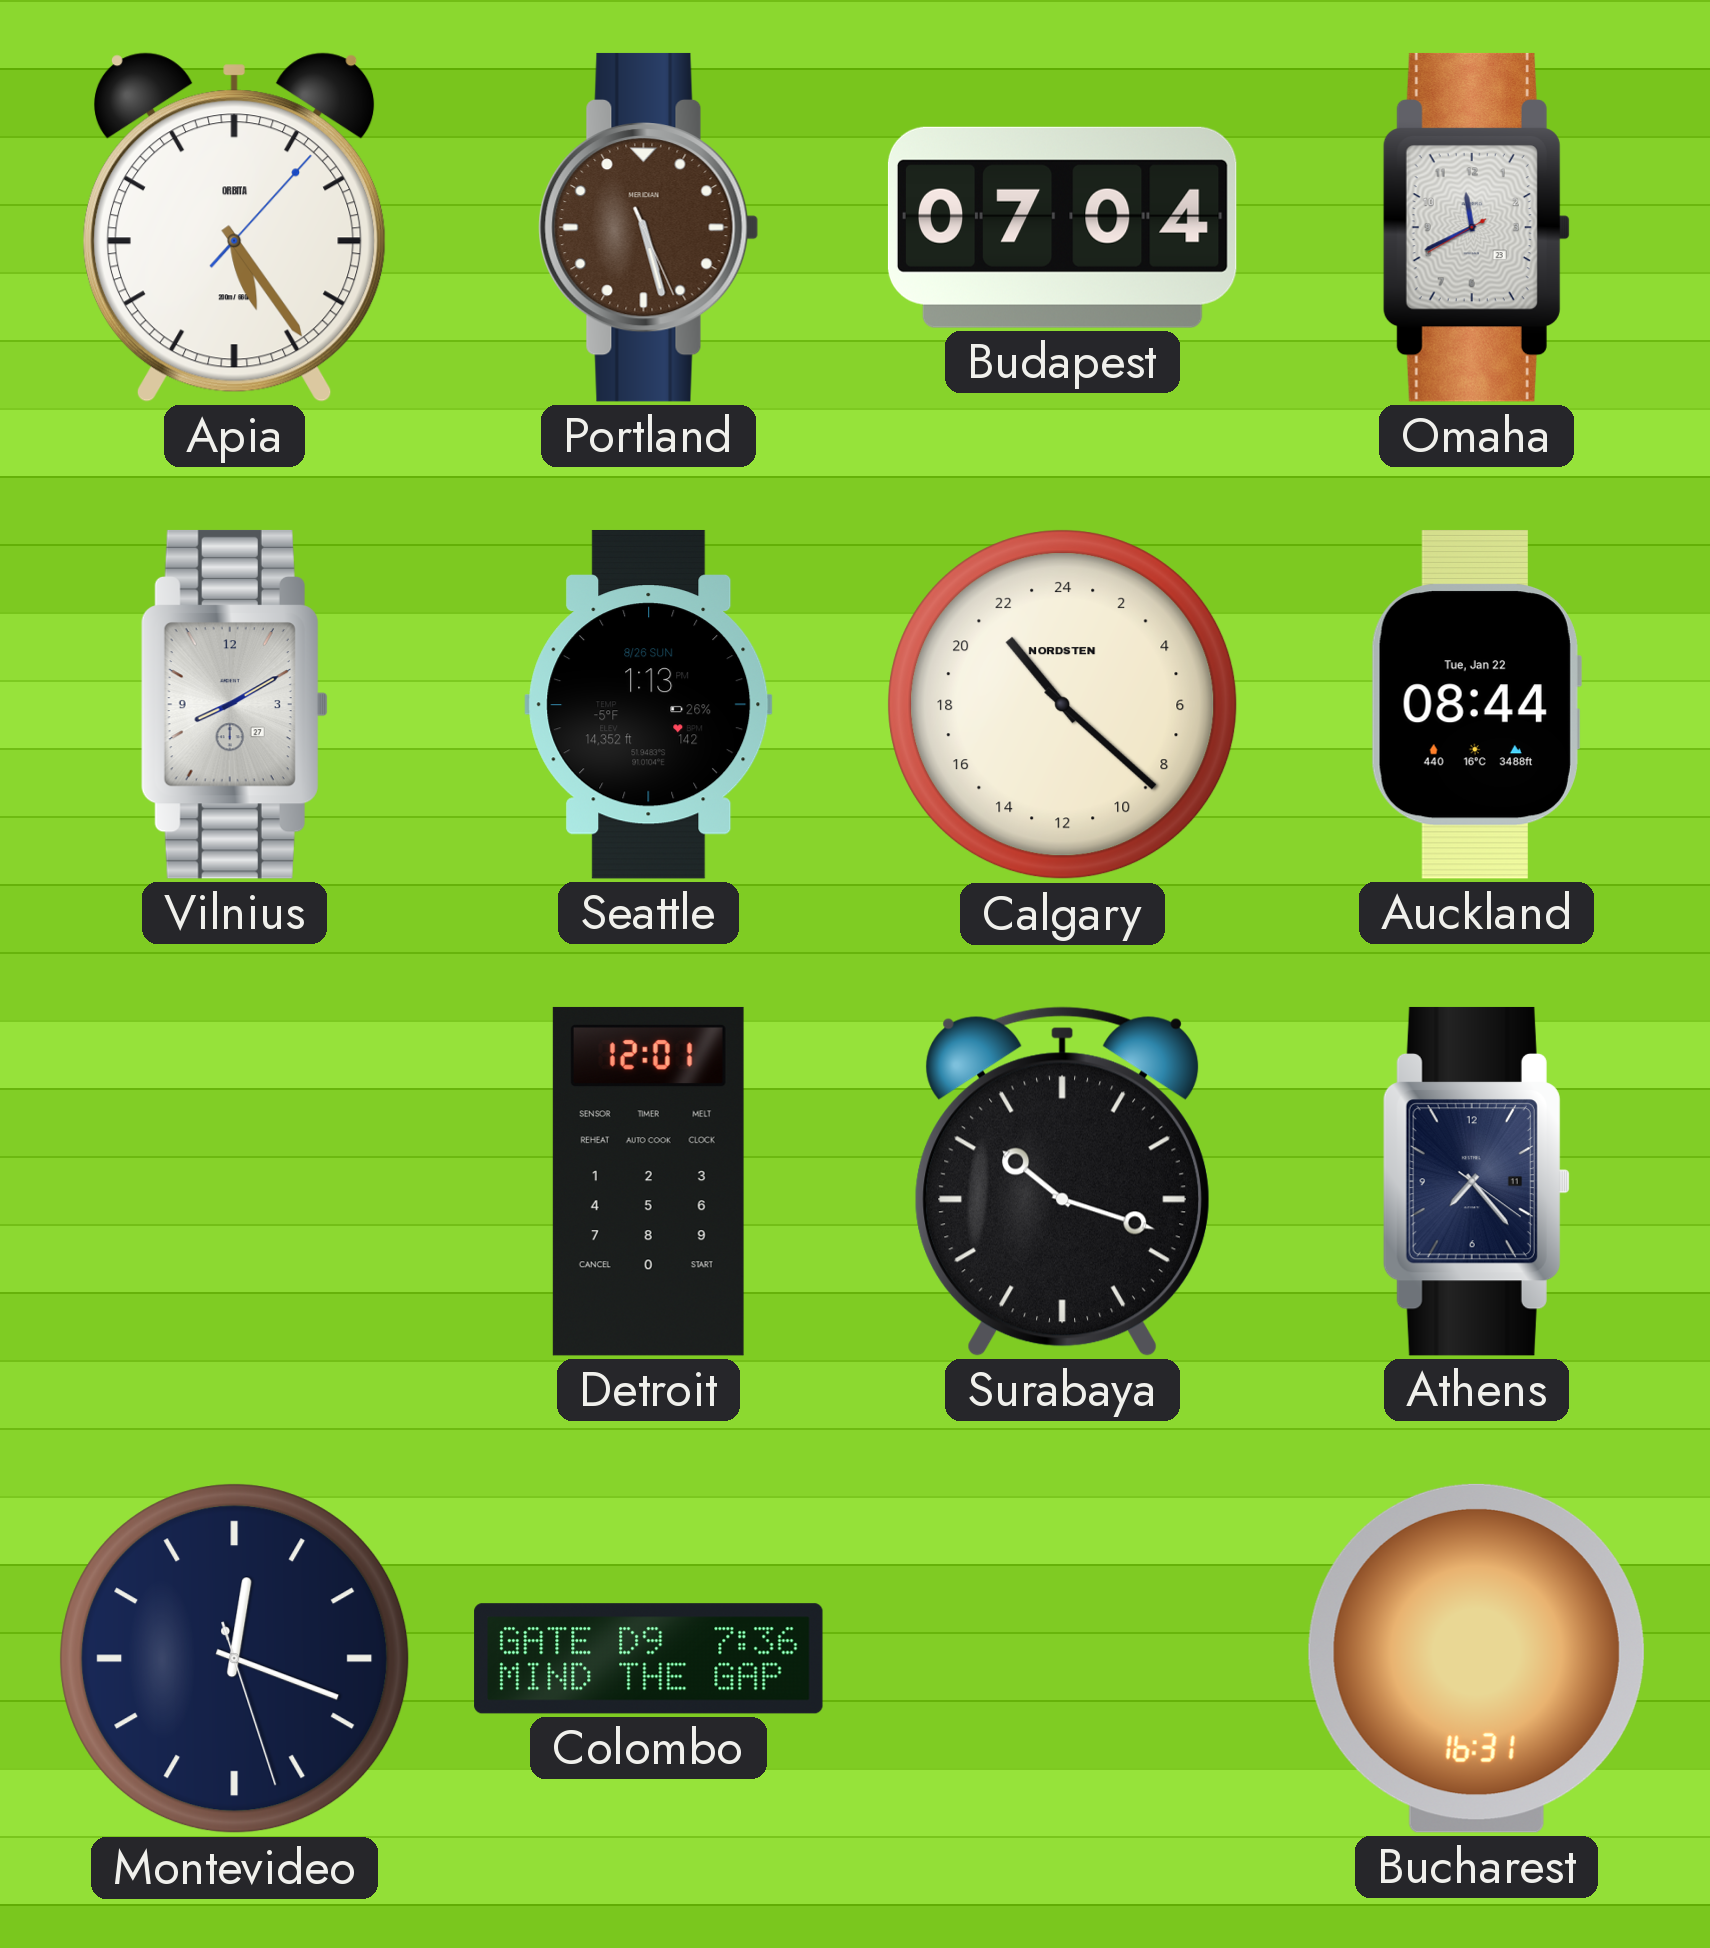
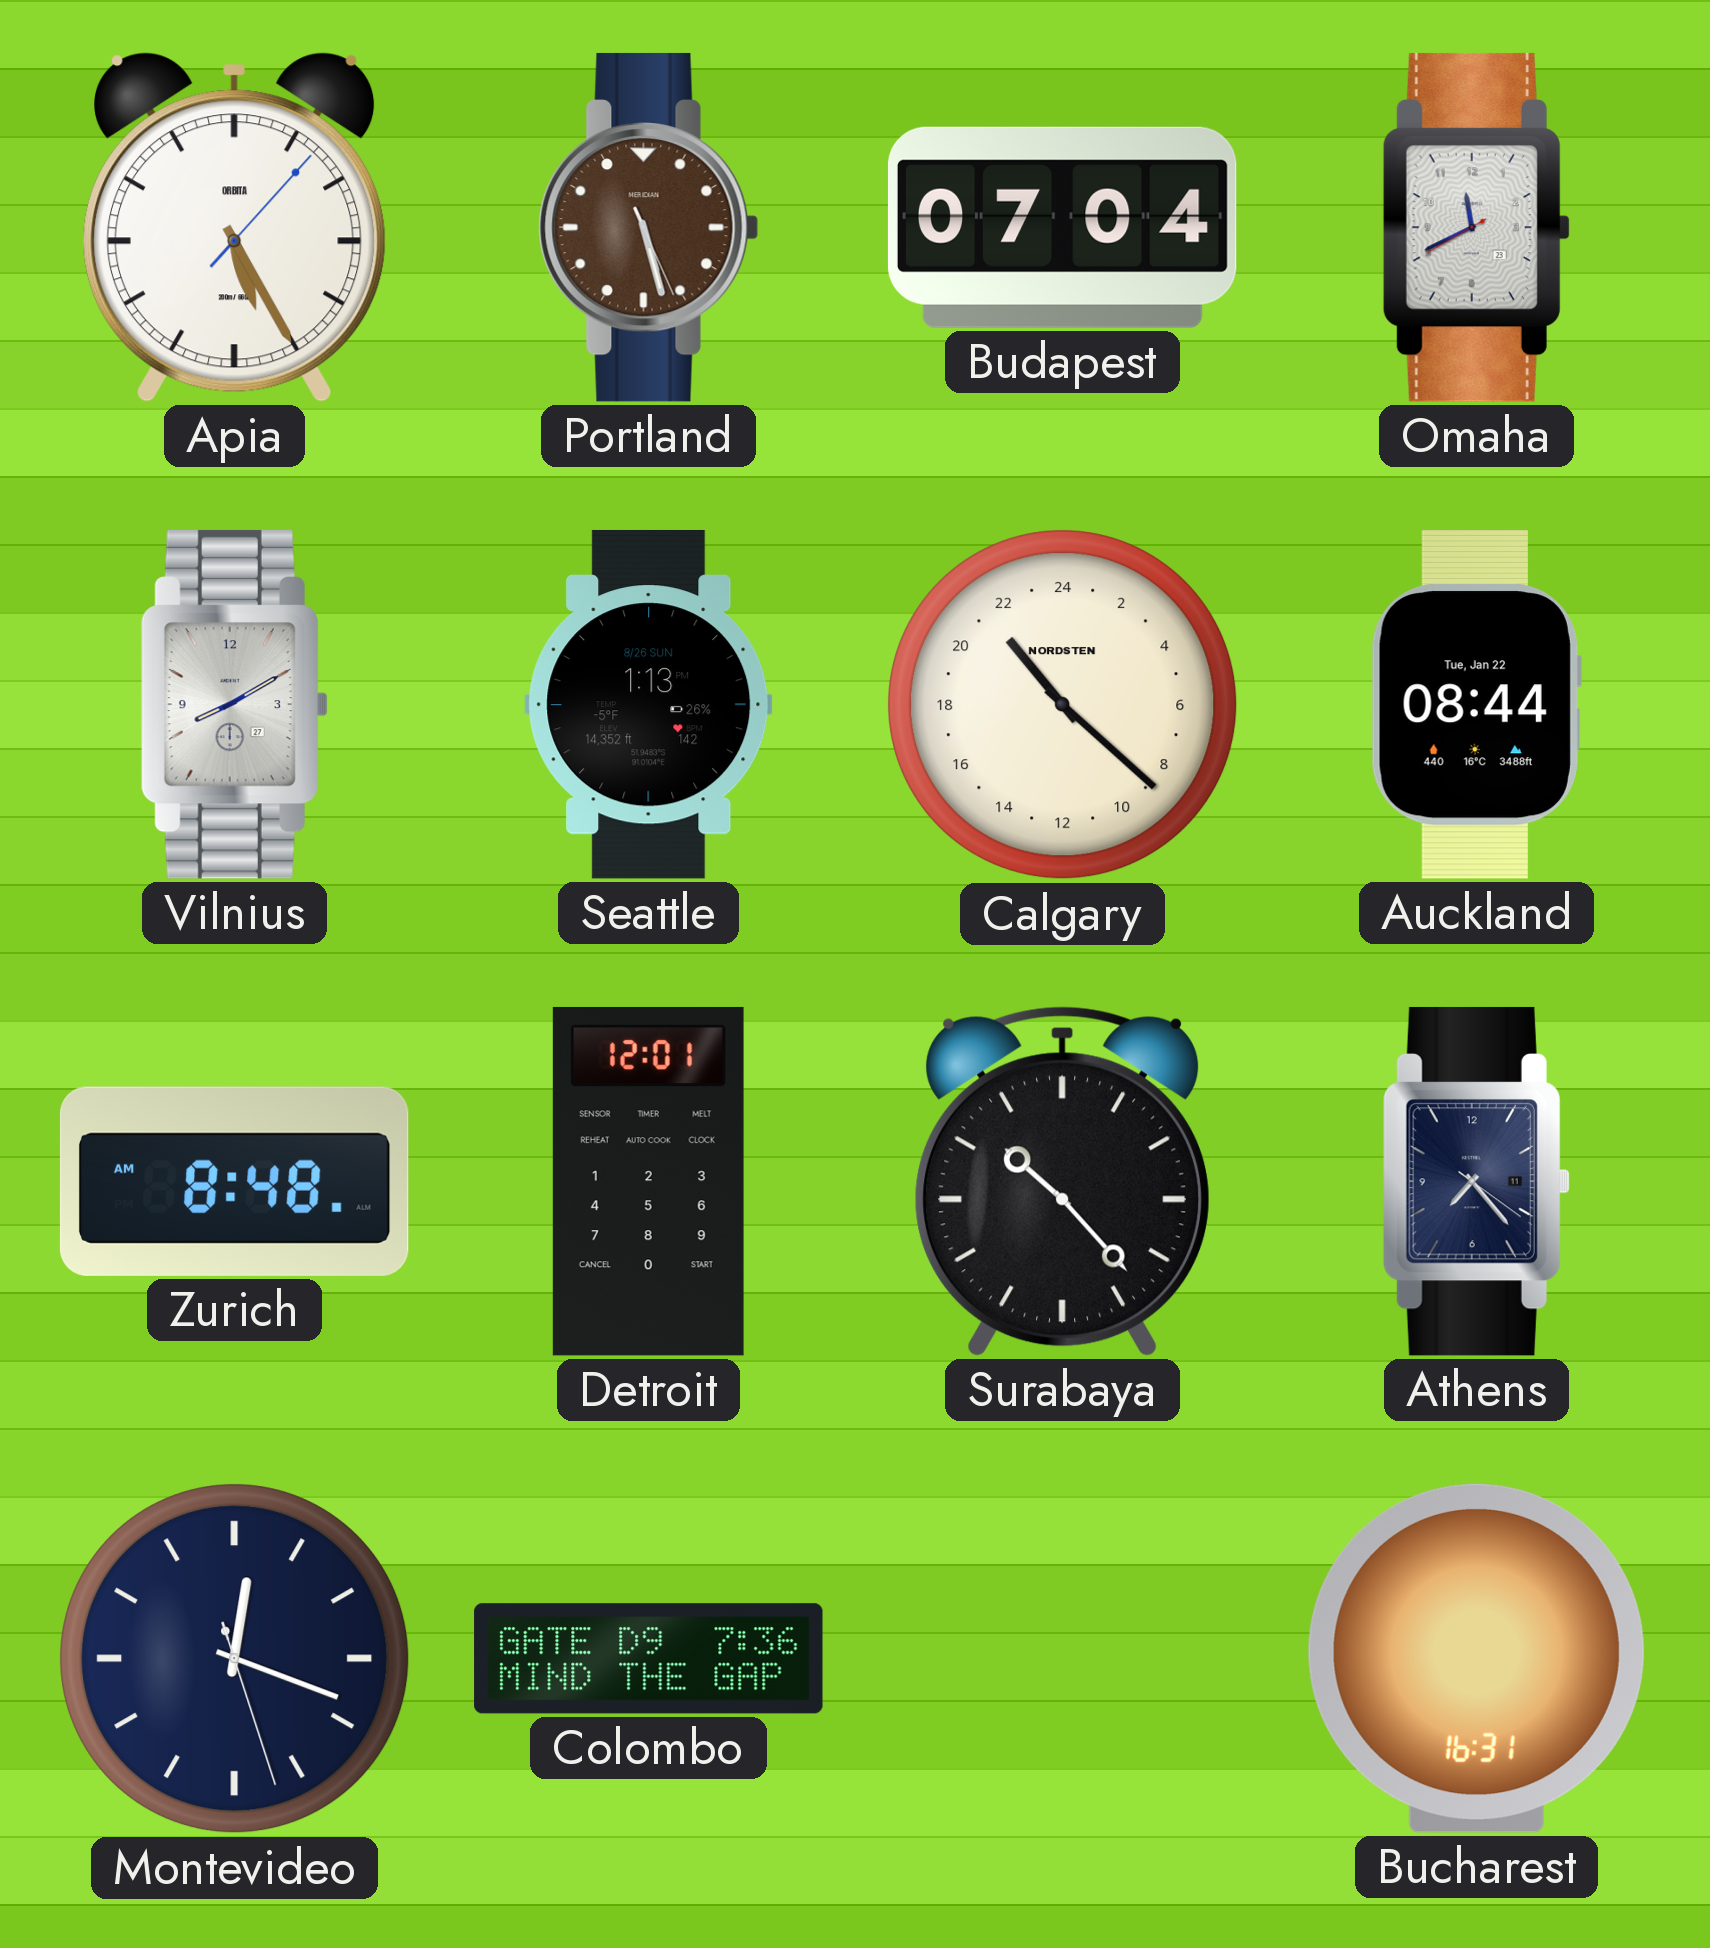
Apia: 5:24 -> 5:25
Zurich: none -> 8:48
Surabaya: 10:18 -> 10:23
